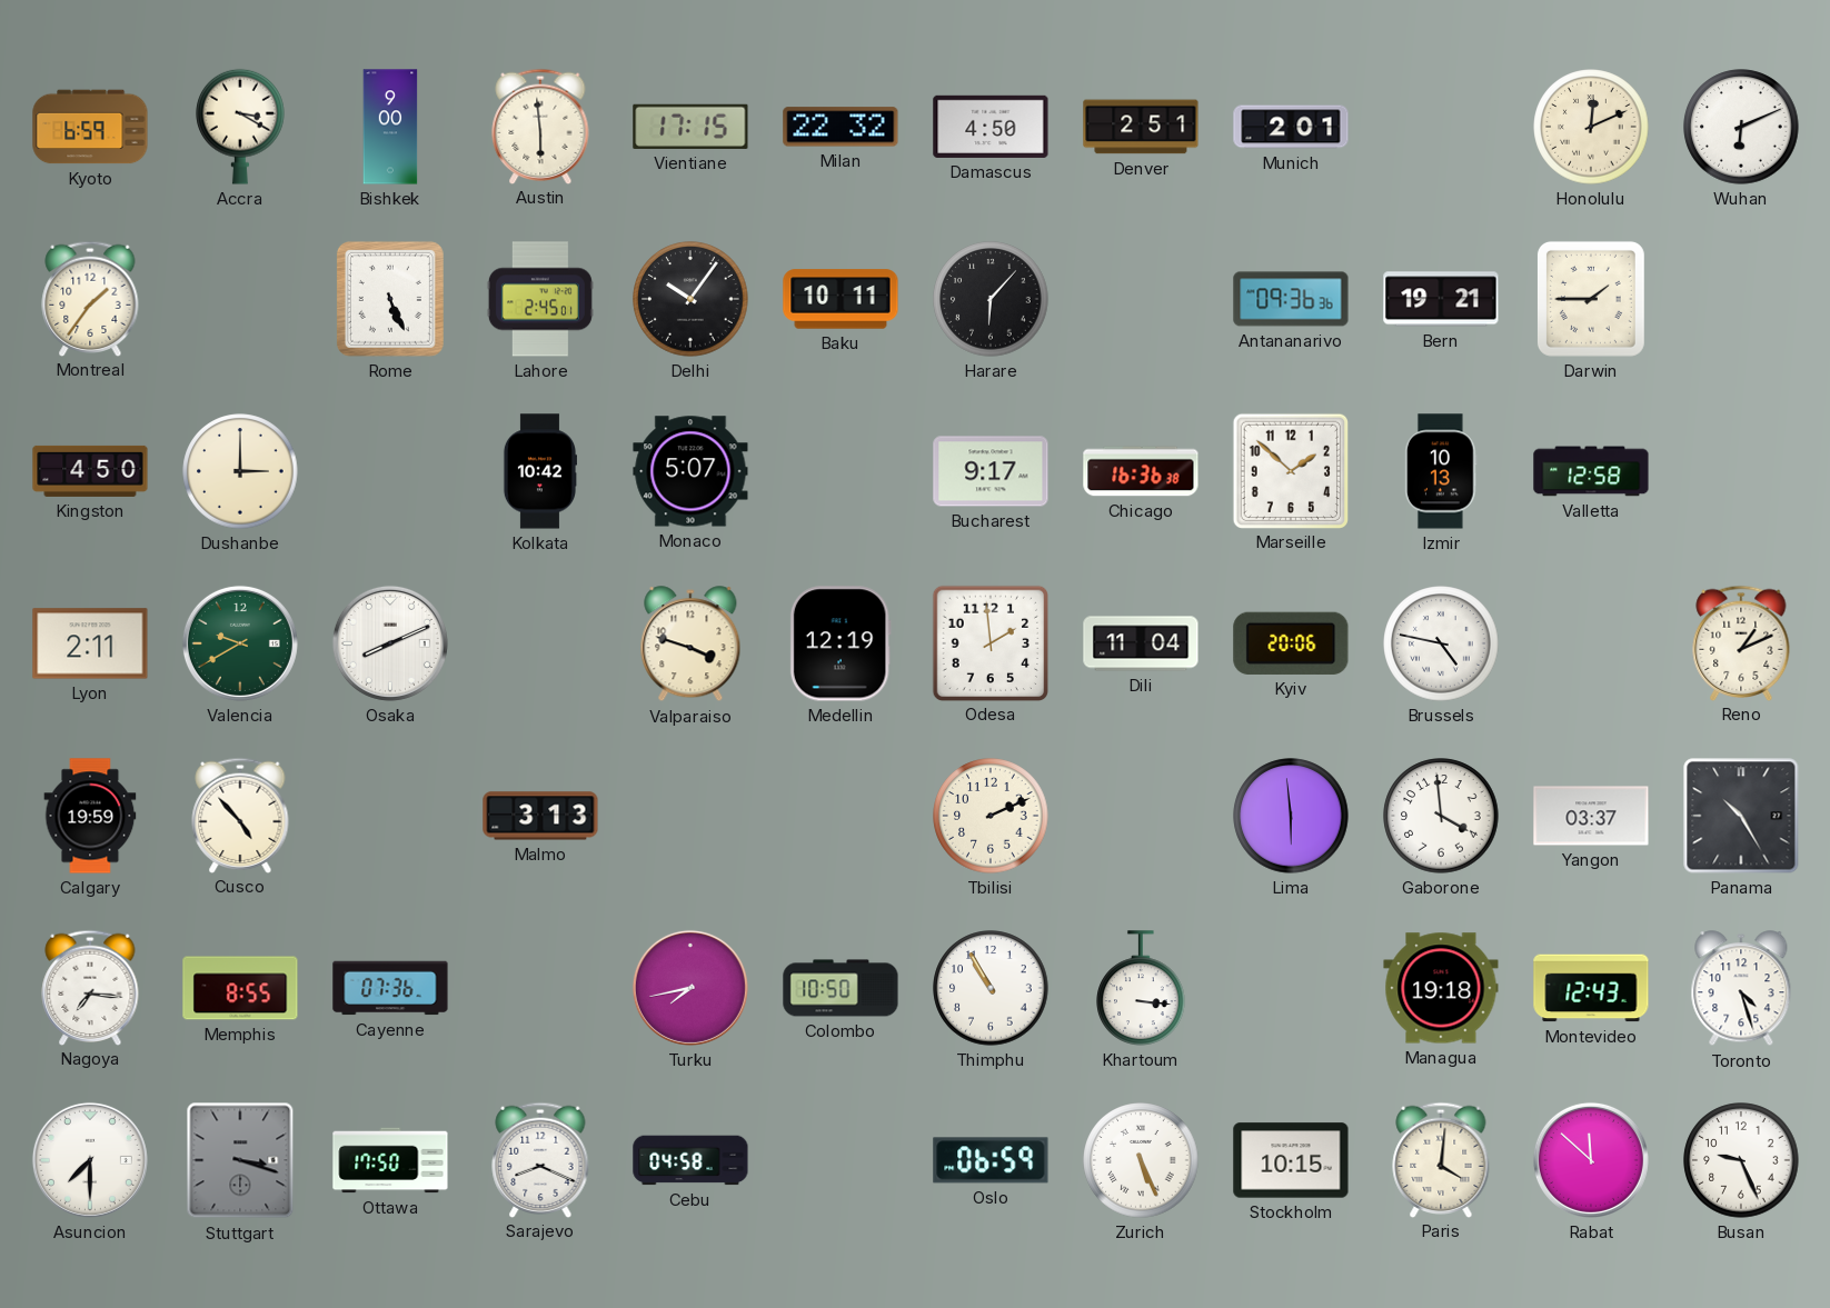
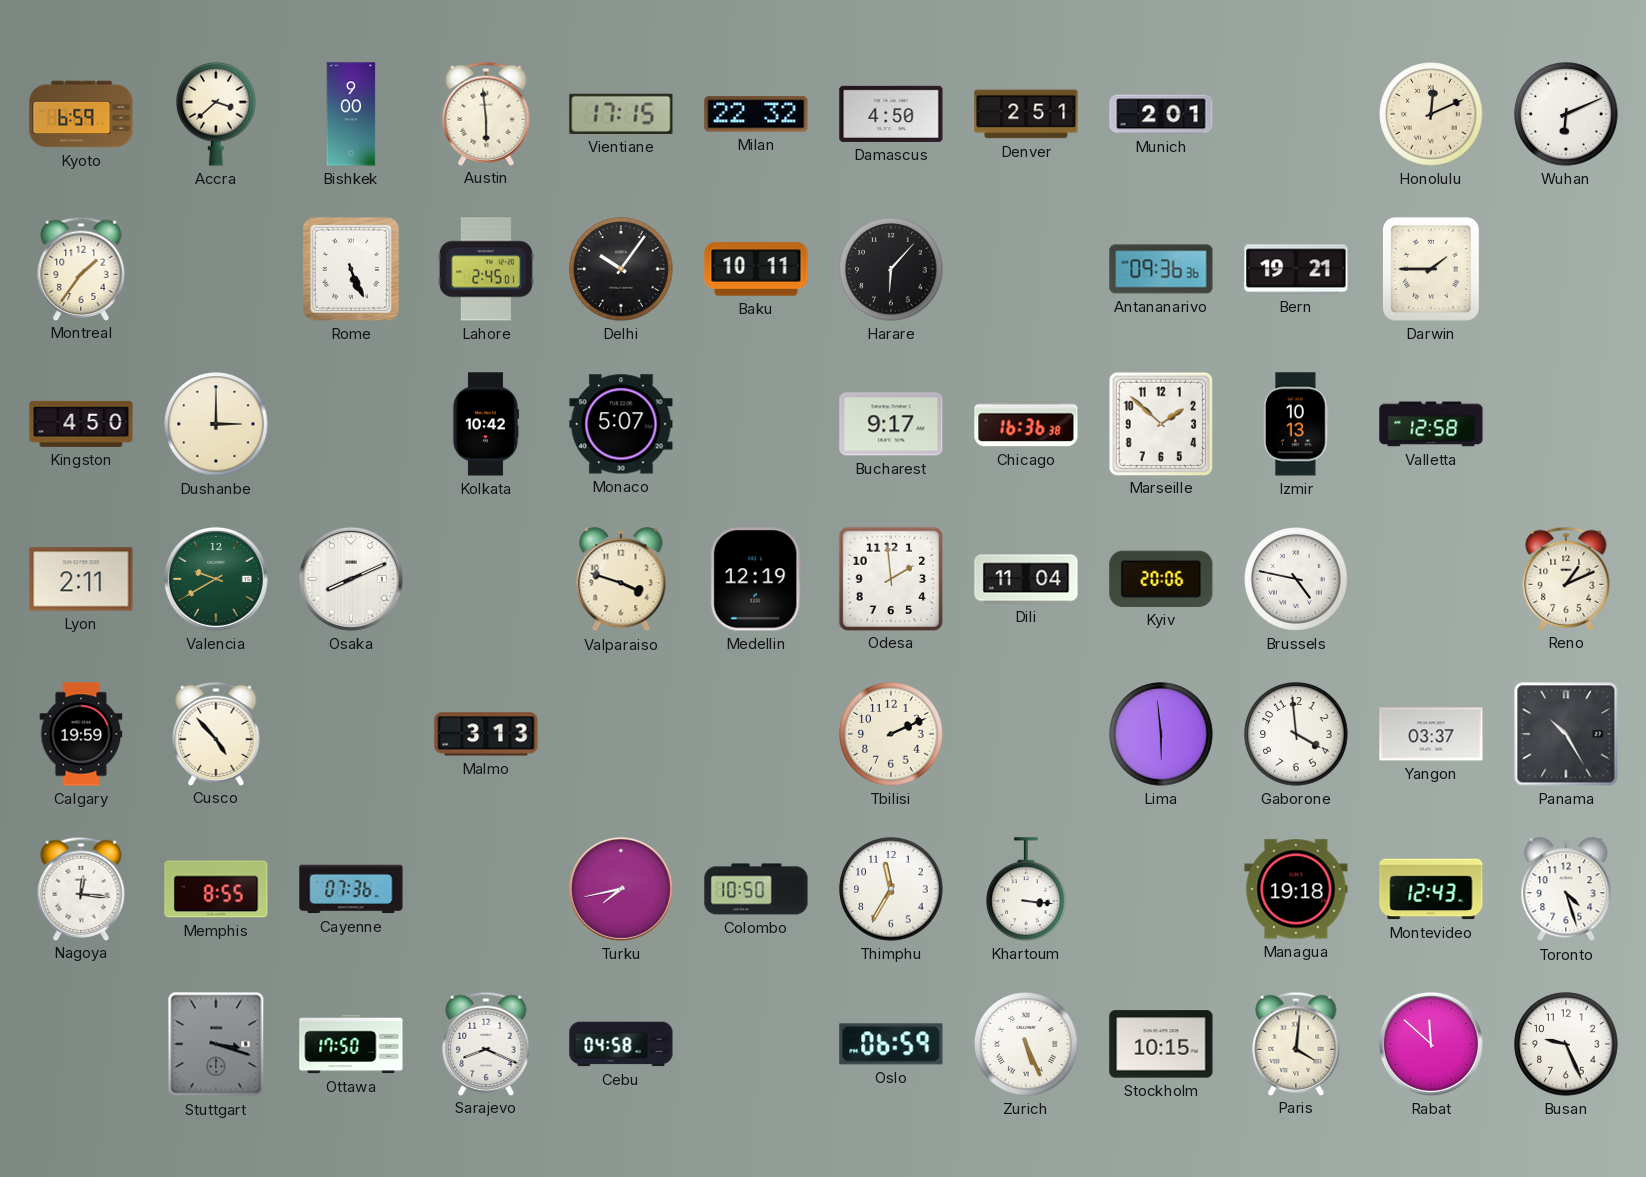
Accra: 3:20 -> 3:38
Nagoya: 7:16 -> 12:16
Thimphu: 10:55 -> 11:35
Asuncion: 7:30 -> none
